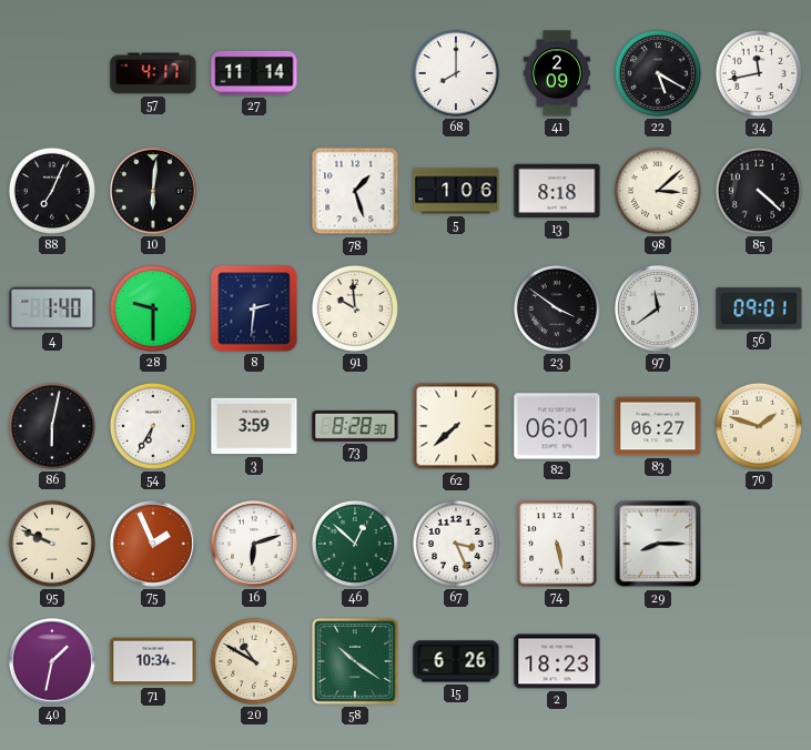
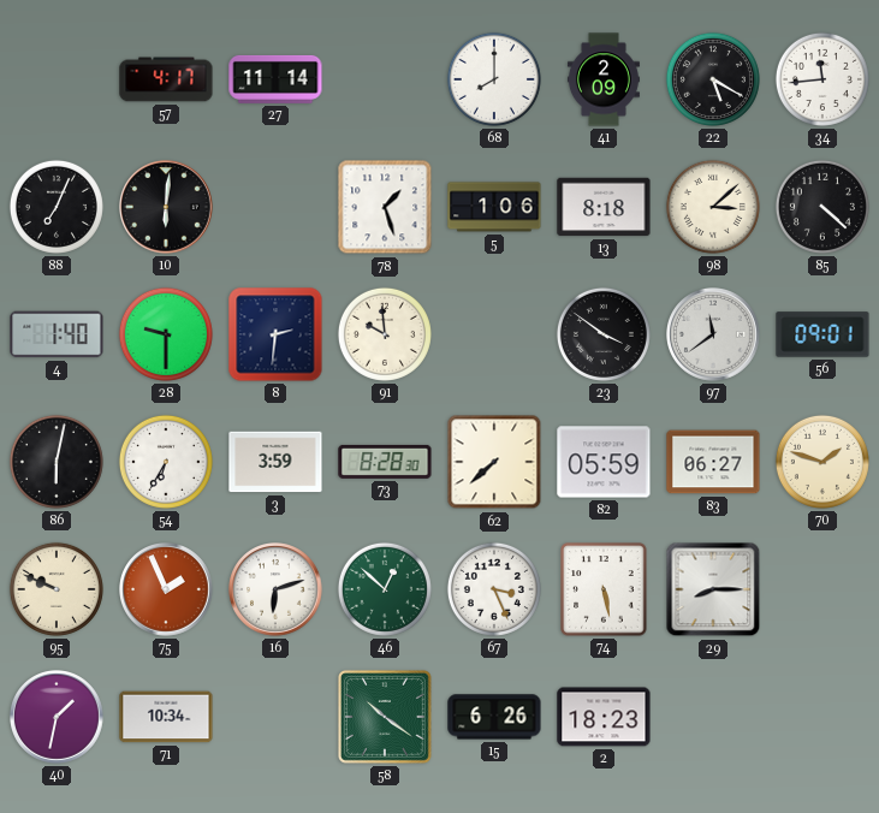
34: 11:43 -> 11:44
82: 06:01 -> 05:59
20: 10:50 -> none
